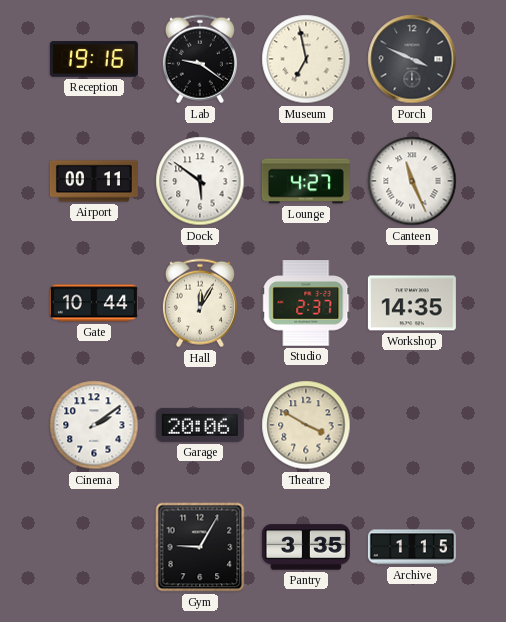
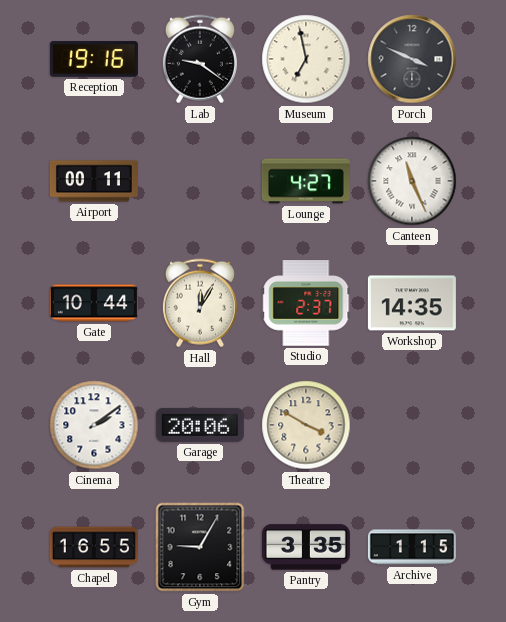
Dock: 5:51 -> none
Chapel: none -> 16:55
